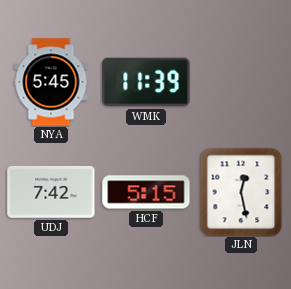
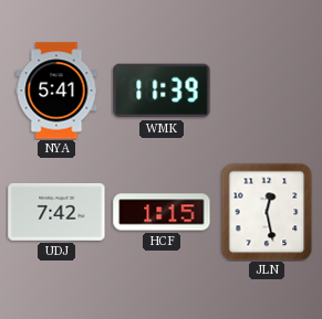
NYA: 5:45 -> 5:41
HCF: 5:15 -> 1:15
